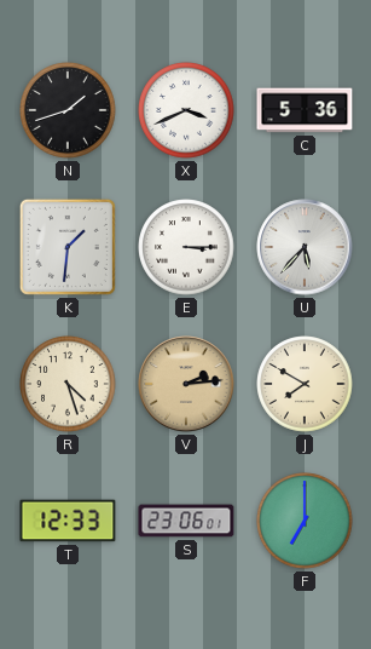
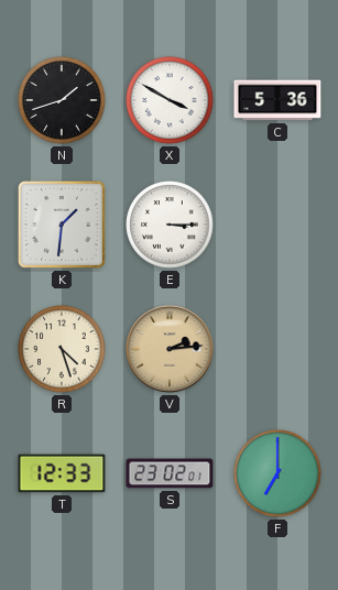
X: 3:41 -> 3:50
U: 5:37 -> none
J: 7:50 -> none
S: 23:06 -> 23:02
